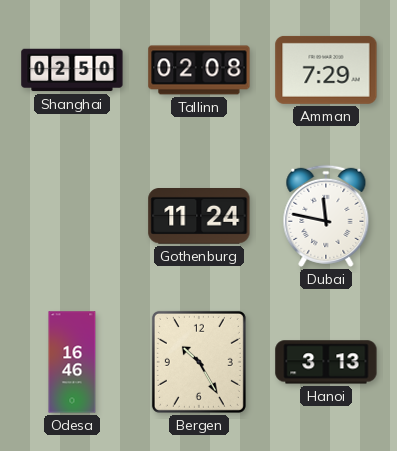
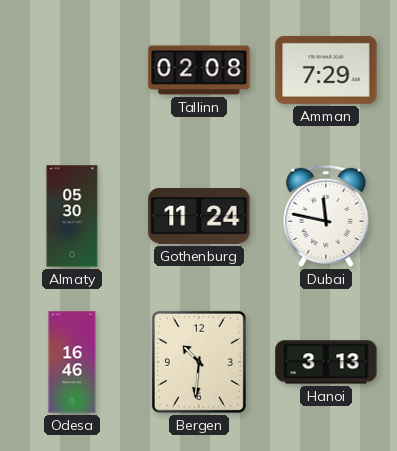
Shanghai: 02:50 -> none
Almaty: none -> 05:30
Bergen: 10:25 -> 10:31
